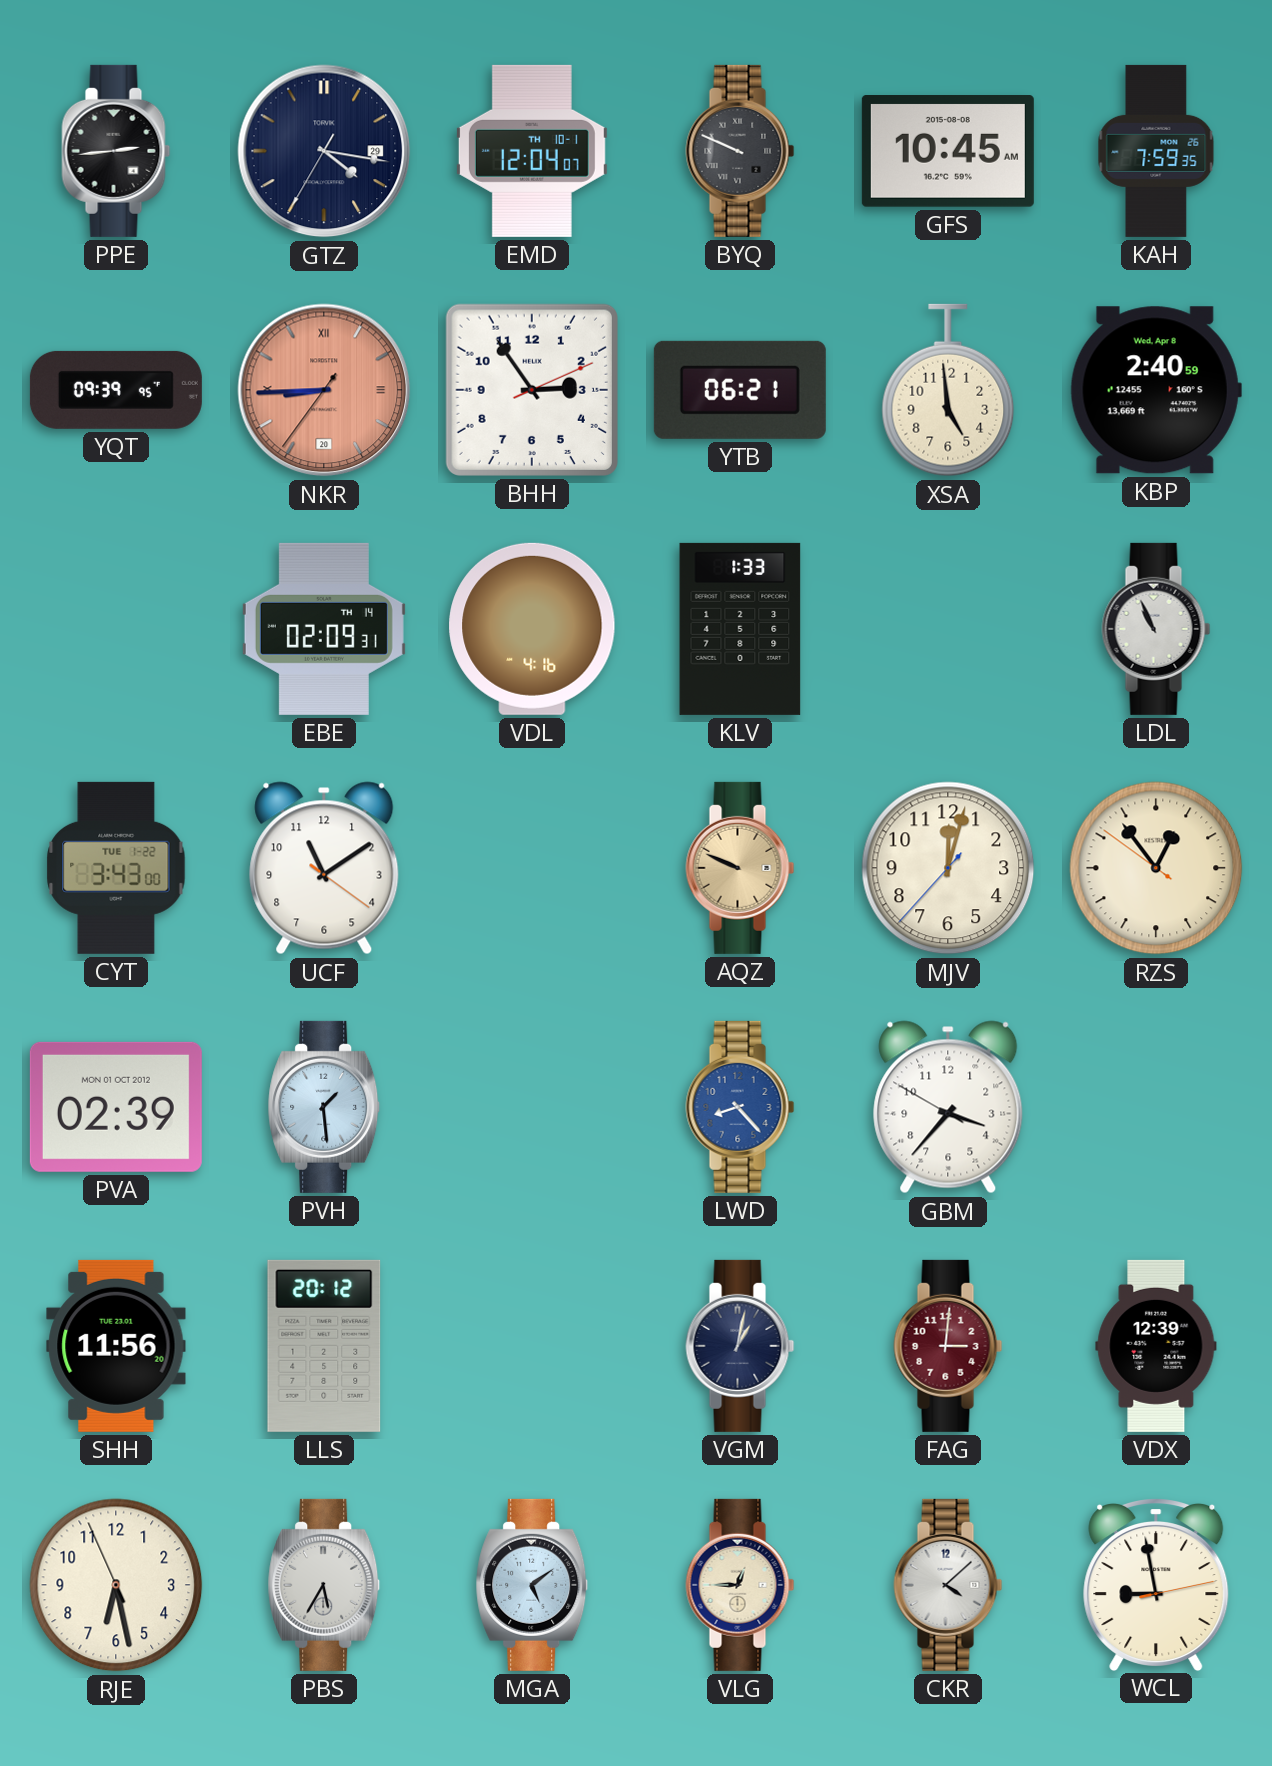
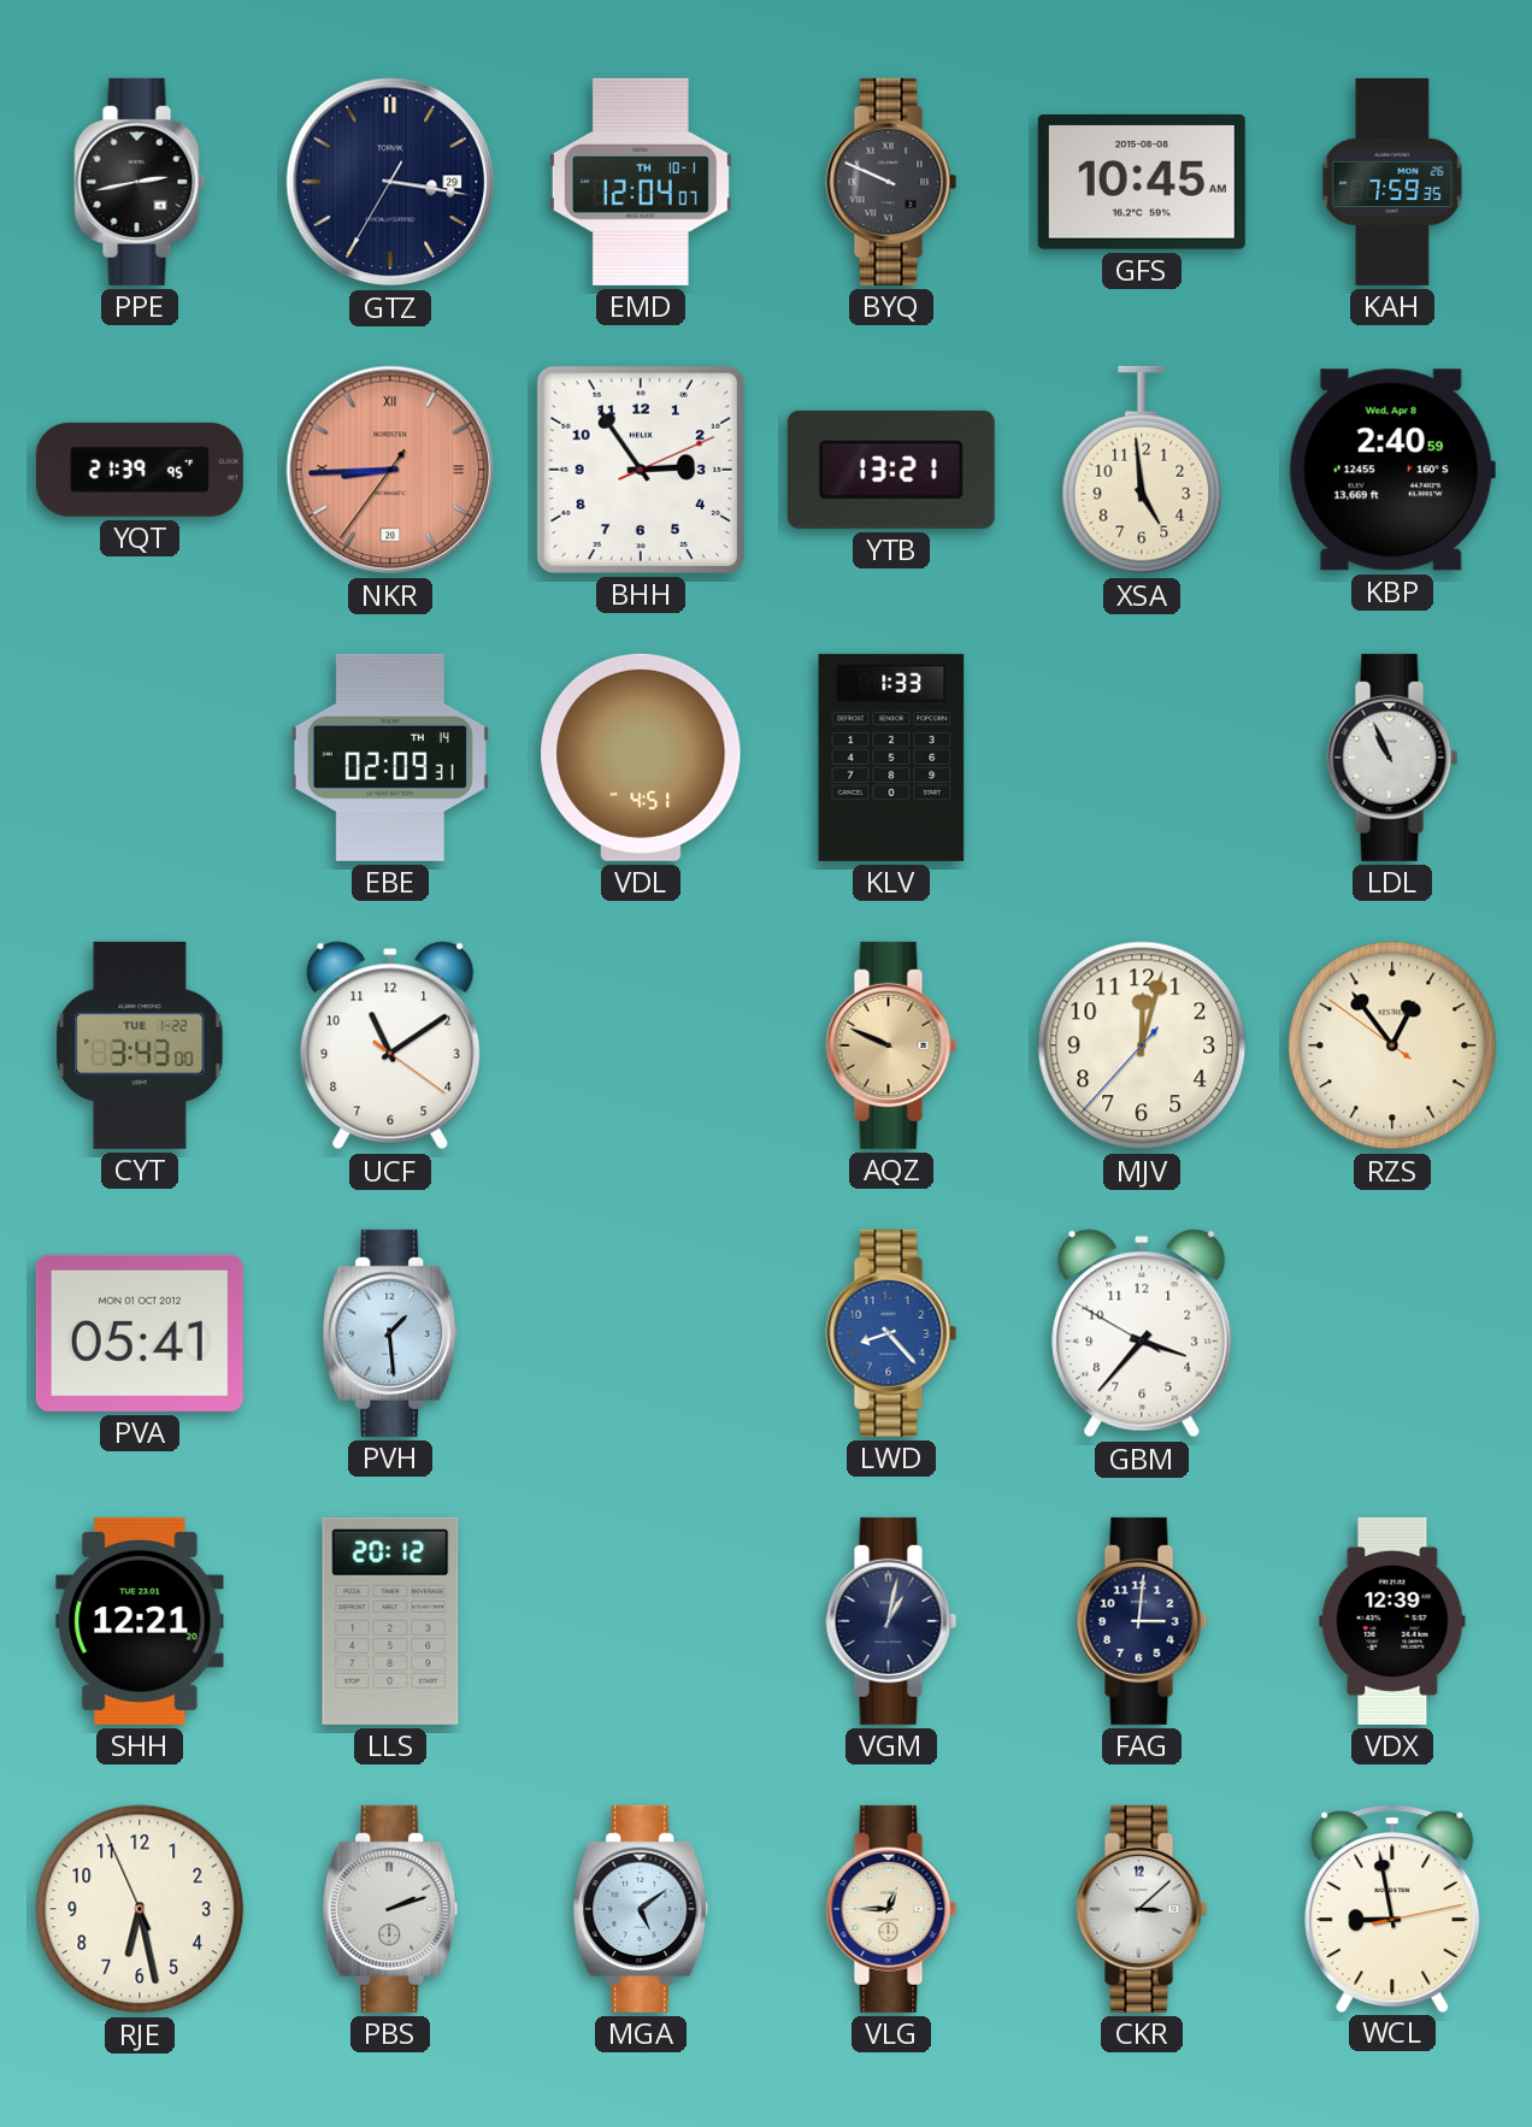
PPE: 2:44 -> 2:43
GTZ: 4:16 -> 3:16
YQT: 09:39 -> 21:39
YTB: 06:21 -> 13:21
VDL: 4:16 -> 4:51
PVA: 02:39 -> 05:41
SHH: 11:56 -> 12:21
FAG dial: burgundy -> navy
PBS: 5:35 -> 2:12
CKR: 4:08 -> 3:08
